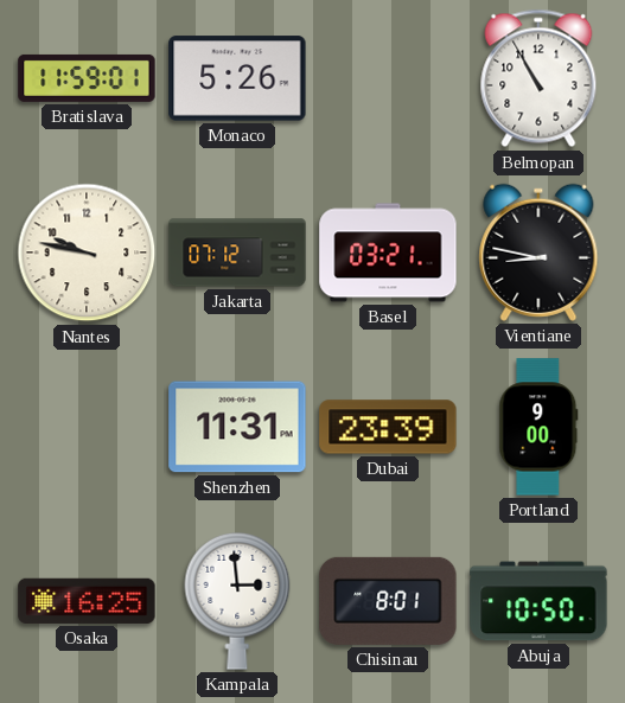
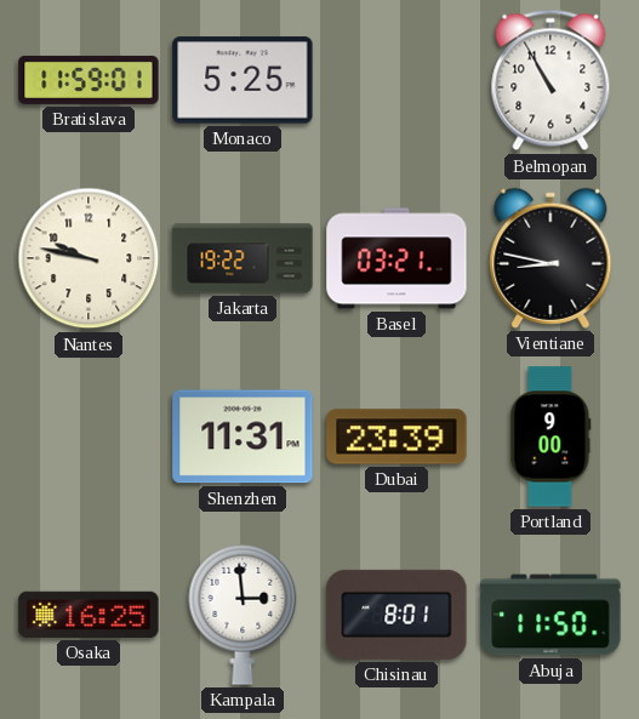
Monaco: 5:26 -> 5:25
Jakarta: 07:12 -> 19:22
Abuja: 10:50 -> 11:50
